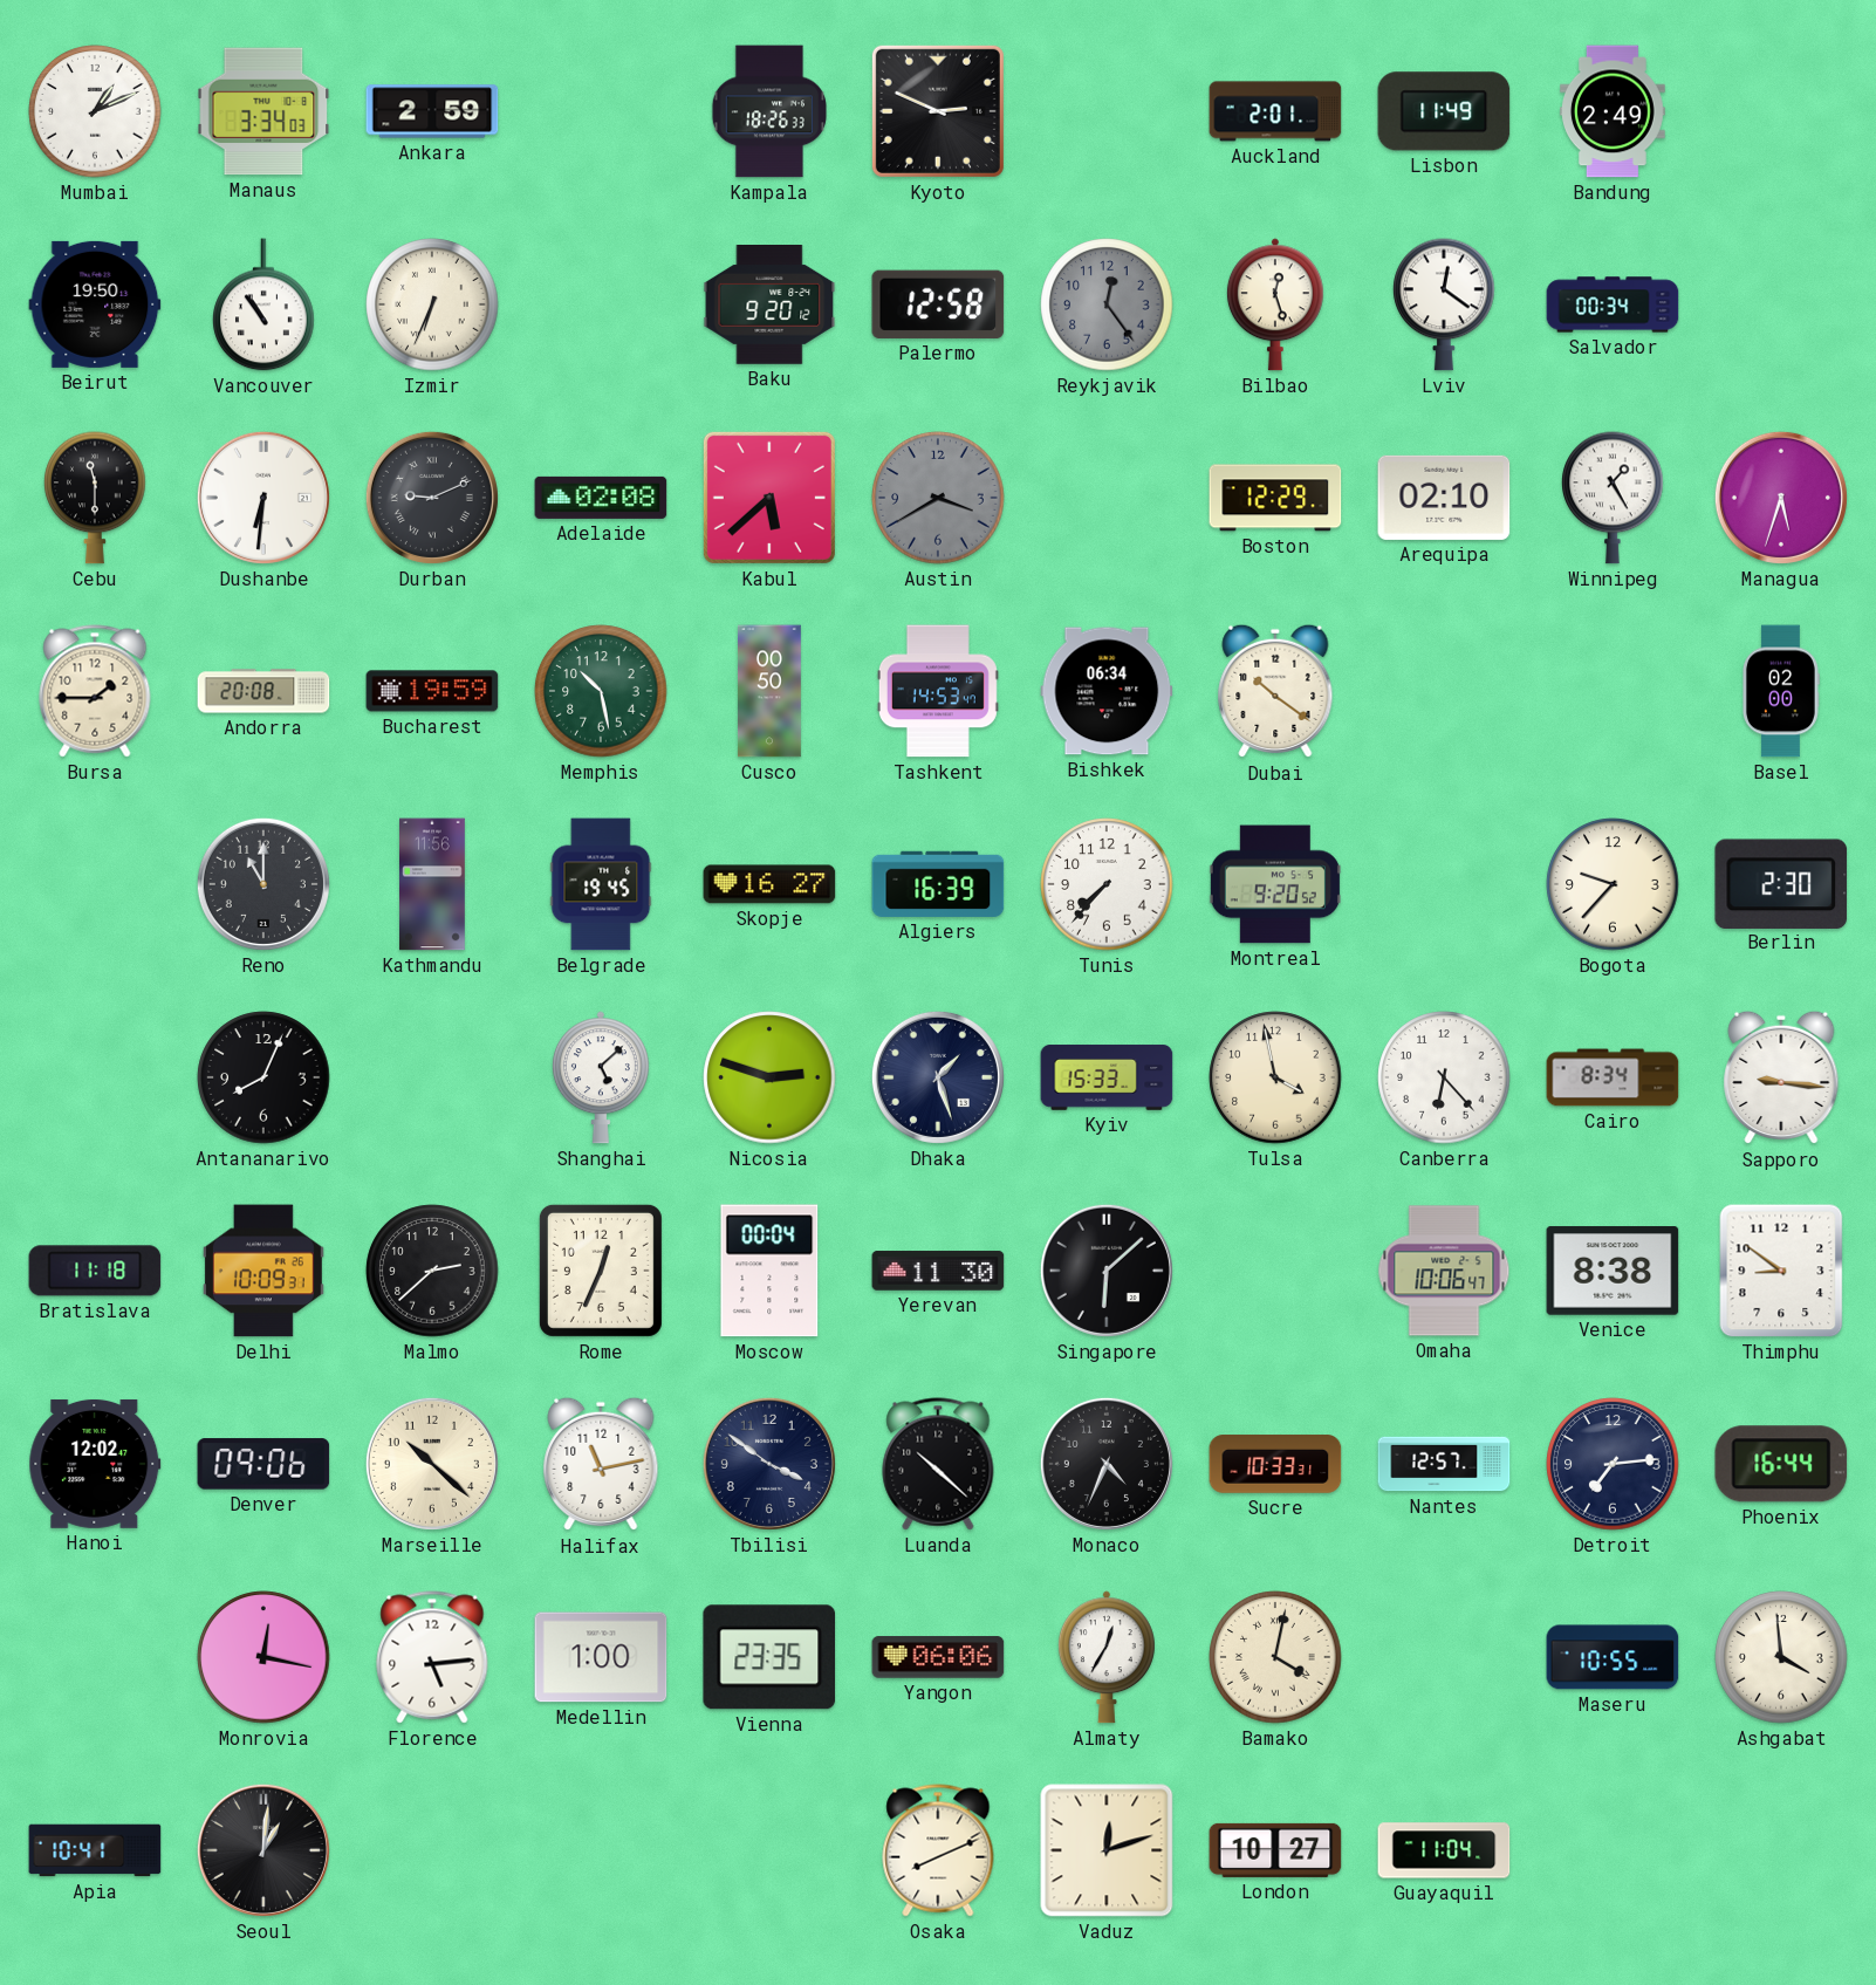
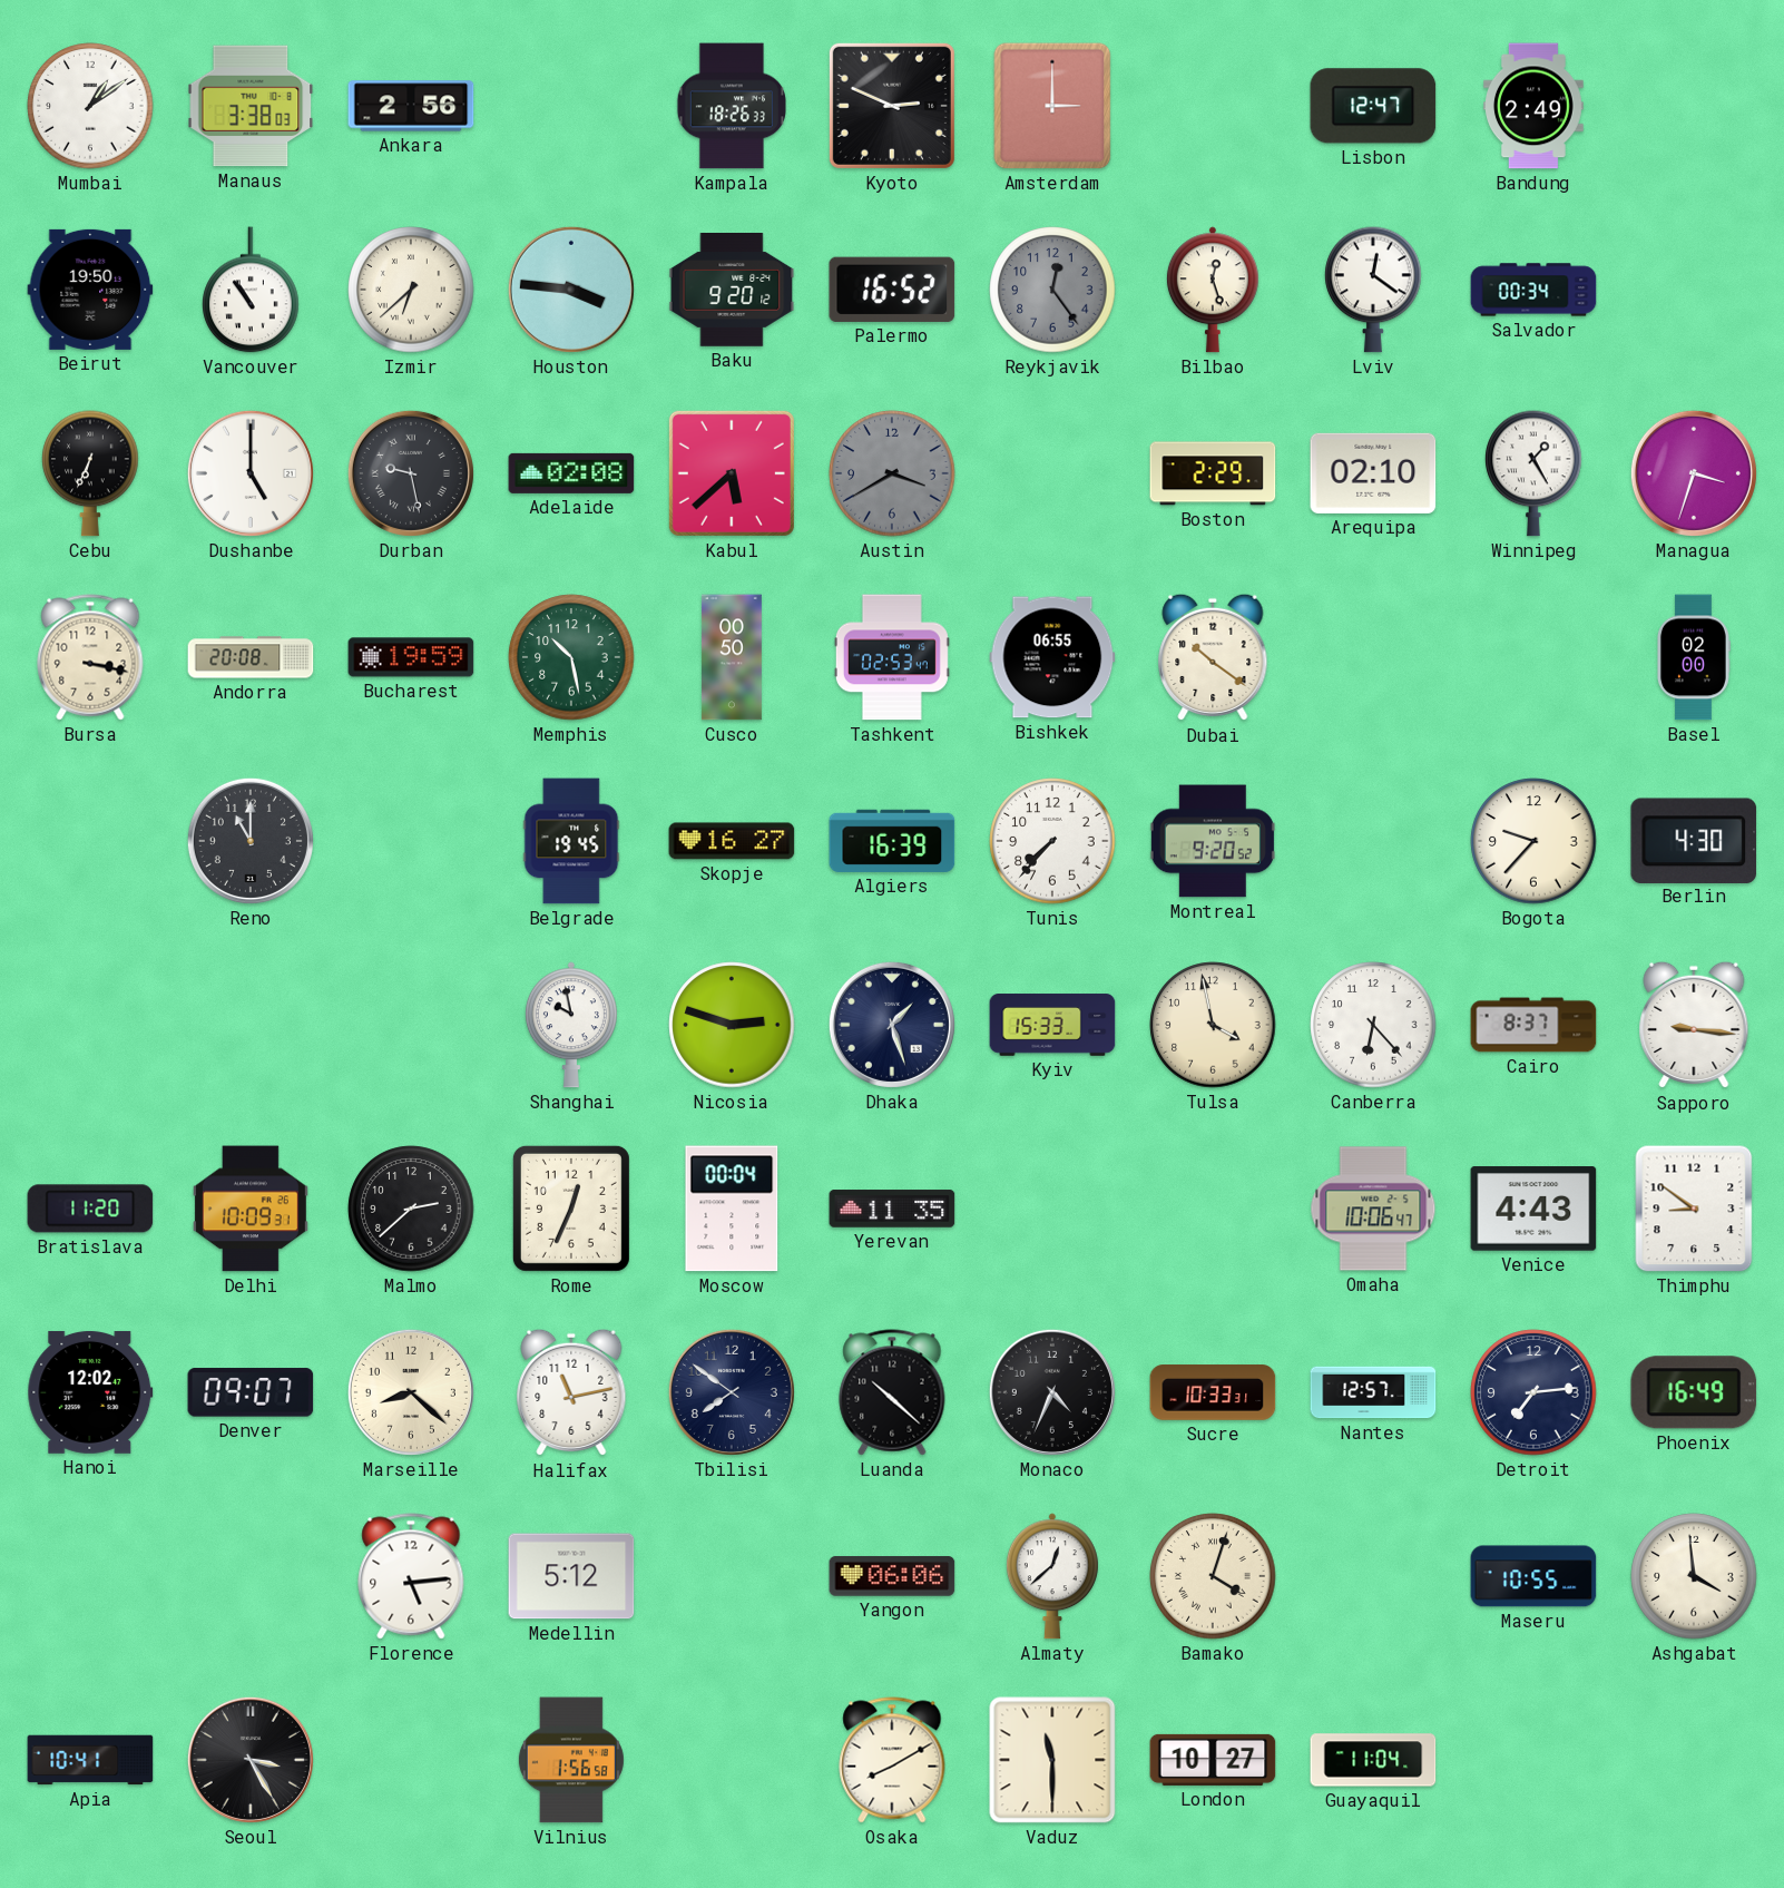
Mumbai: 1:11 -> 1:09
Manaus: 3:34 -> 3:38
Ankara: 2:59 -> 2:56
Amsterdam: none -> 3:00
Auckland: 2:01 -> none
Lisbon: 11:49 -> 12:47
Izmir: 6:34 -> 6:38
Houston: none -> 3:46
Palermo: 12:58 -> 16:52
Cebu: 11:30 -> 6:34
Dushanbe: 6:31 -> 5:00
Durban: 9:11 -> 9:28
Boston: 12:29 -> 2:29
Managua: 5:33 -> 3:33
Bursa: 1:45 -> 3:17
Tashkent: 14:53 -> 02:53
Bishkek: 06:34 -> 06:55
Kathmandu: 11:56 -> none
Berlin: 2:30 -> 4:30
Antananarivo: 8:04 -> none
Shanghai: 5:08 -> 9:58
Cairo: 8:34 -> 8:37
Bratislava: 11:18 -> 11:20
Yerevan: 11:30 -> 11:35
Singapore: 6:08 -> none
Venice: 8:38 -> 4:43
Denver: 09:06 -> 09:07
Marseille: 10:22 -> 8:22
Tbilisi: 3:51 -> 7:51
Phoenix: 16:44 -> 16:49
Monrovia: 12:17 -> none
Medellin: 1:00 -> 5:12
Vienna: 23:35 -> none
Almaty: 12:35 -> 12:38
Bamako: 4:02 -> 4:03
Seoul: 1:01 -> 3:25
Vilnius: none -> 1:56
Osaka: 8:11 -> 8:10
Vaduz: 12:12 -> 11:30
